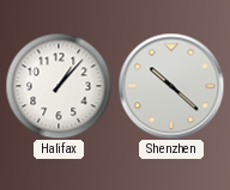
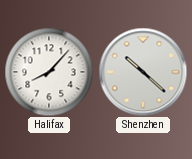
Halifax: 1:07 -> 8:07
